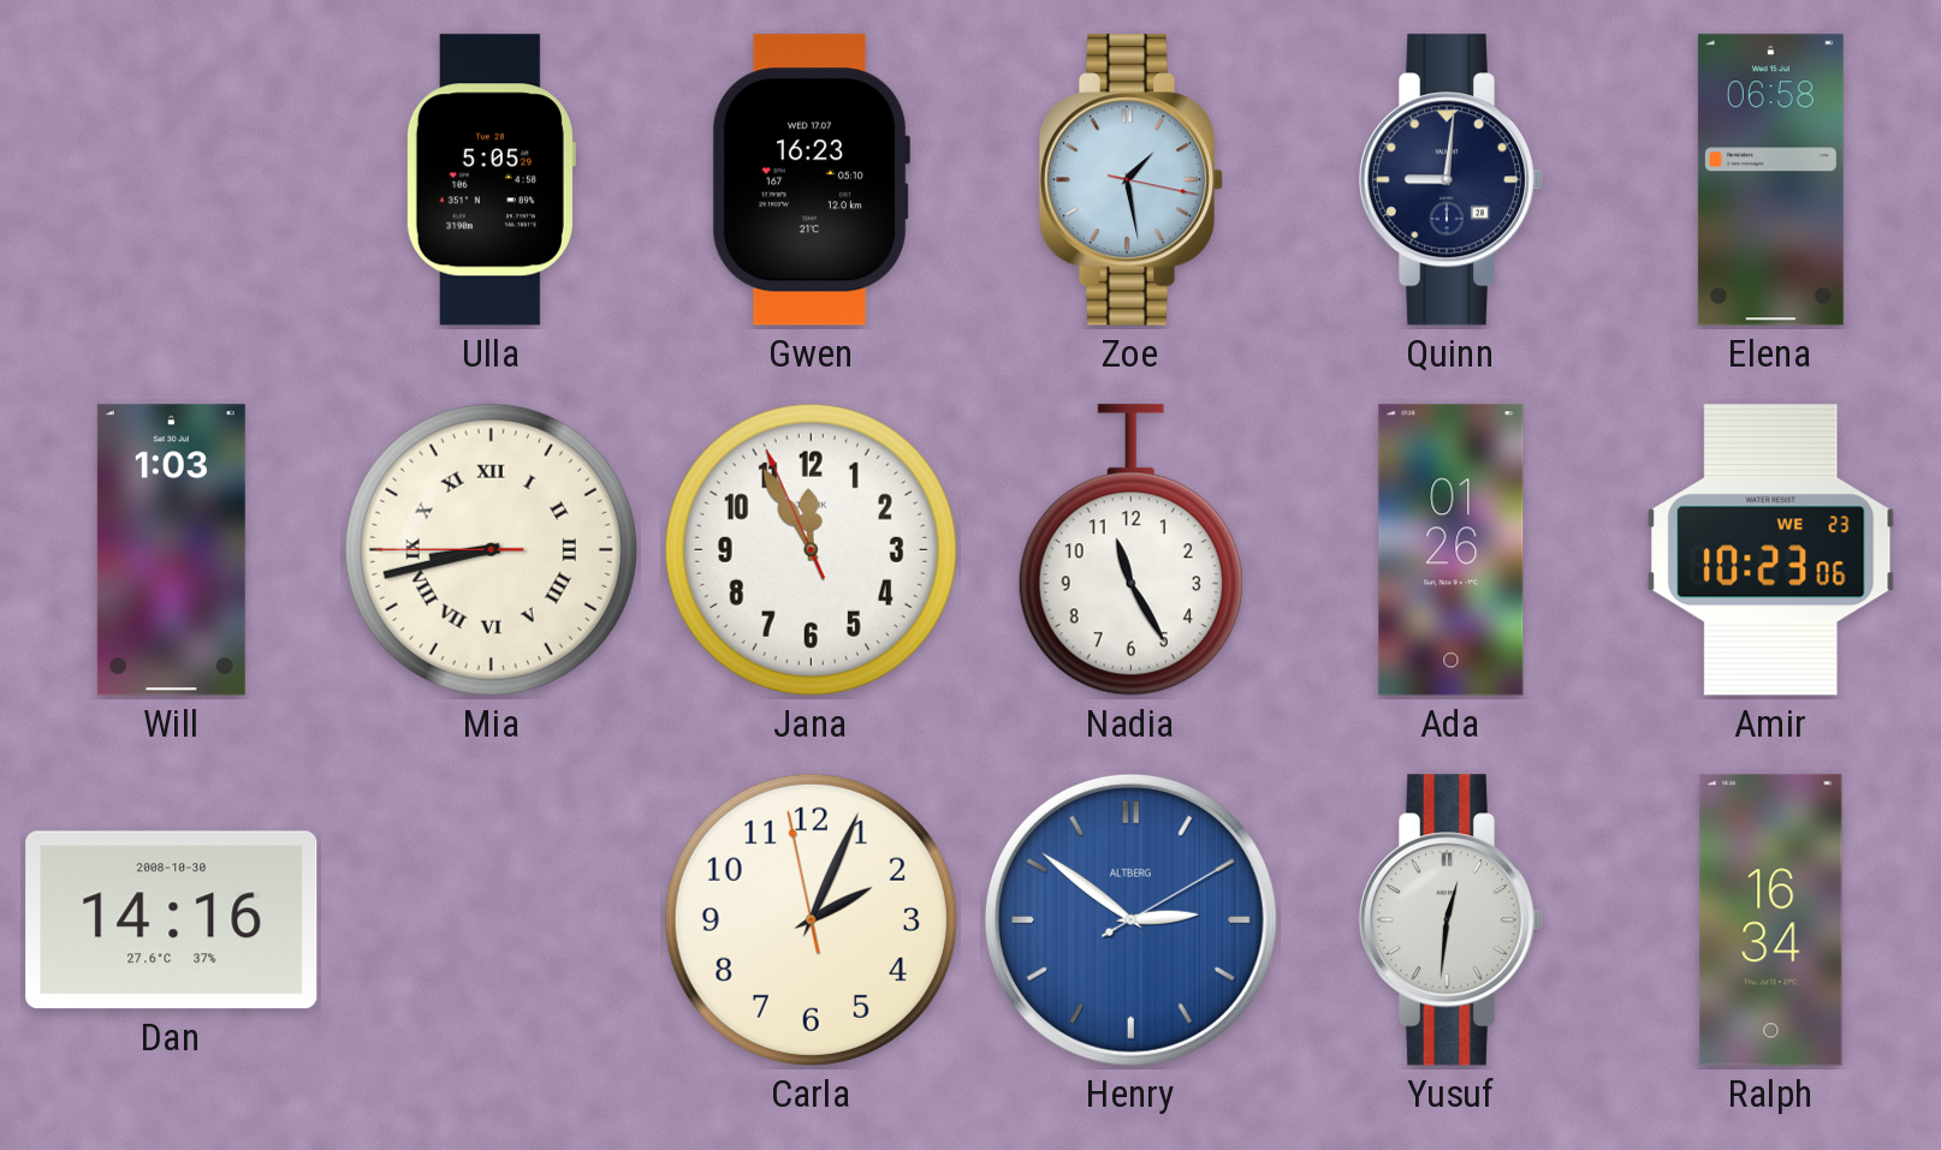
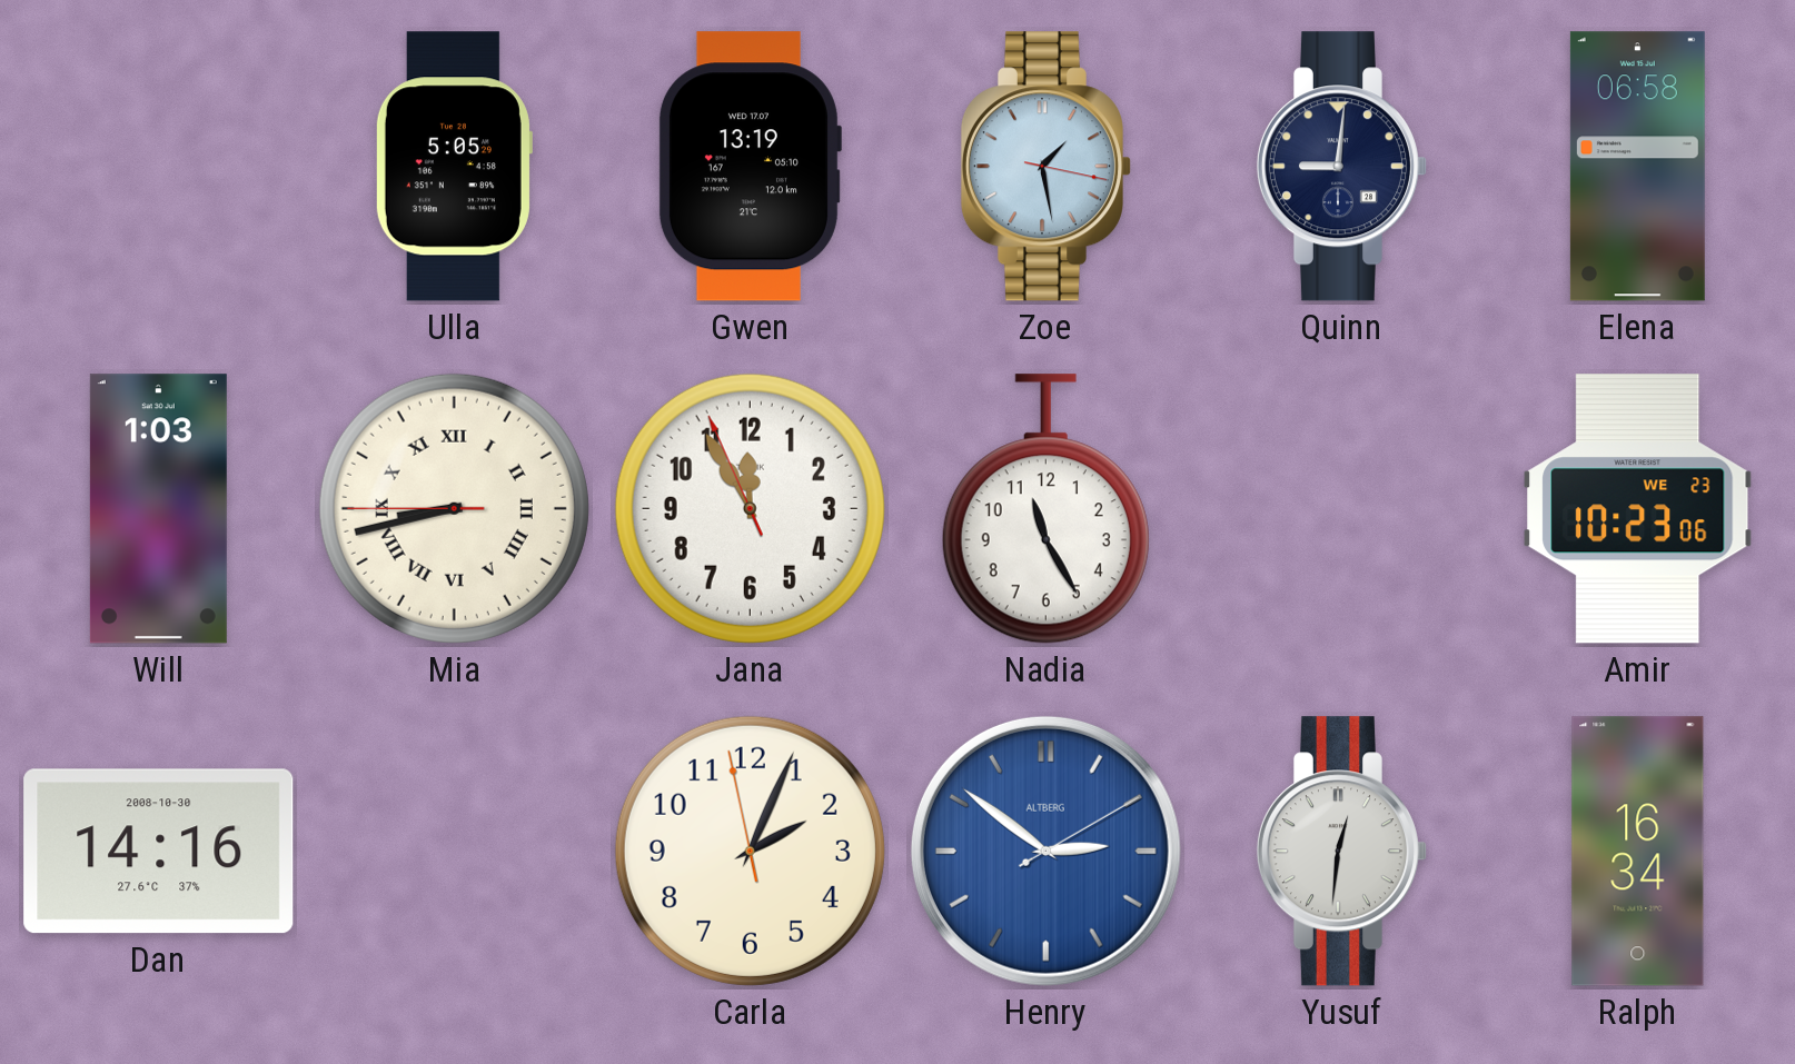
Gwen: 16:23 -> 13:19
Ada: 01:26 -> none
